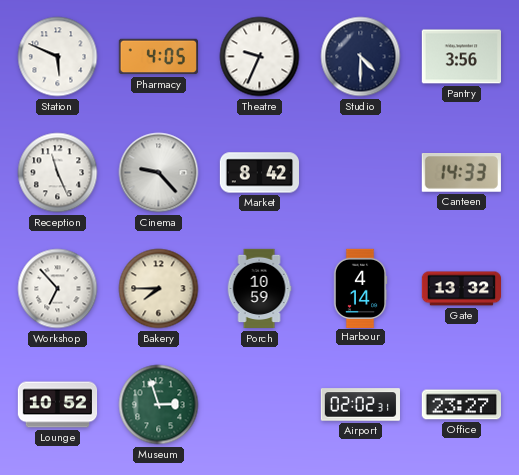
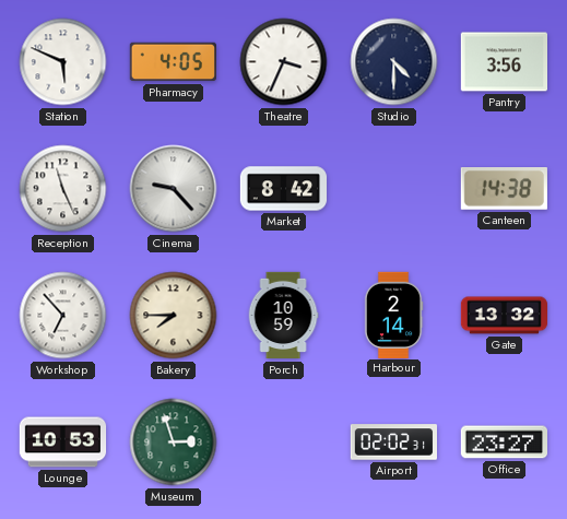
Theatre: 9:34 -> 3:34
Canteen: 14:33 -> 14:38
Harbour: 4:14 -> 2:14
Lounge: 10:52 -> 10:53
